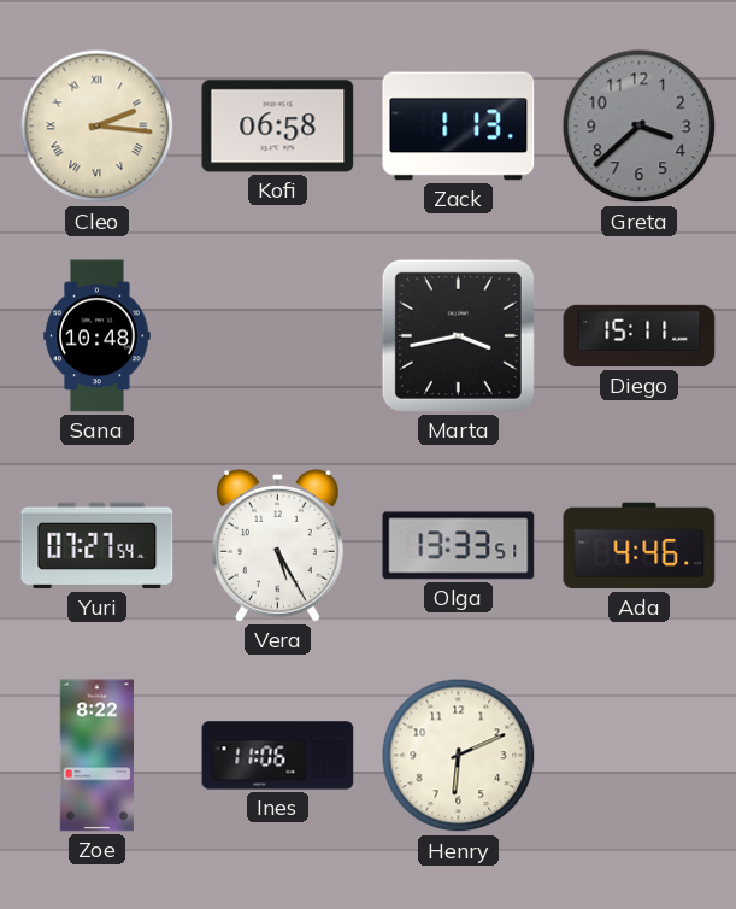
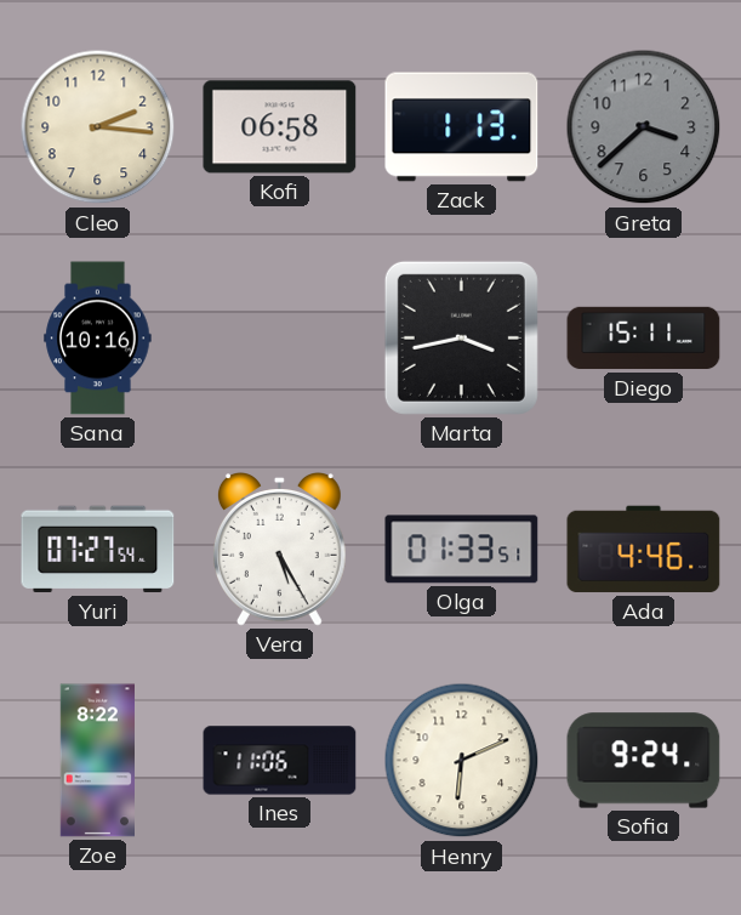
Cleo numerals: Roman -> Arabic
Sana: 10:48 -> 10:16
Olga: 13:33 -> 01:33
Sofia: none -> 9:24
